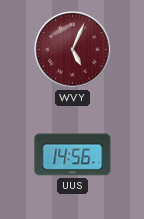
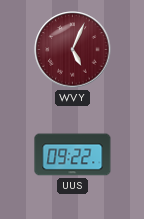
UUS: 14:56 -> 09:22
